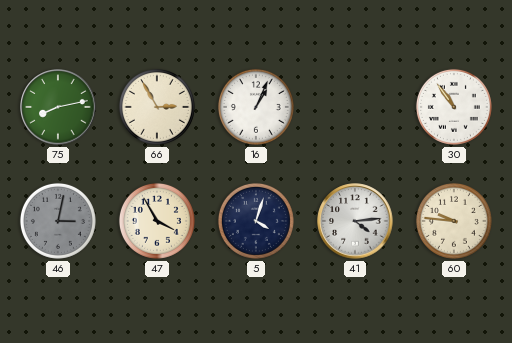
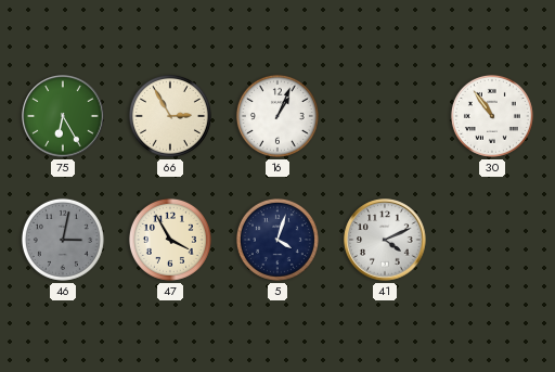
75: 8:13 -> 6:25
41: 4:14 -> 4:11
60: 9:46 -> none
